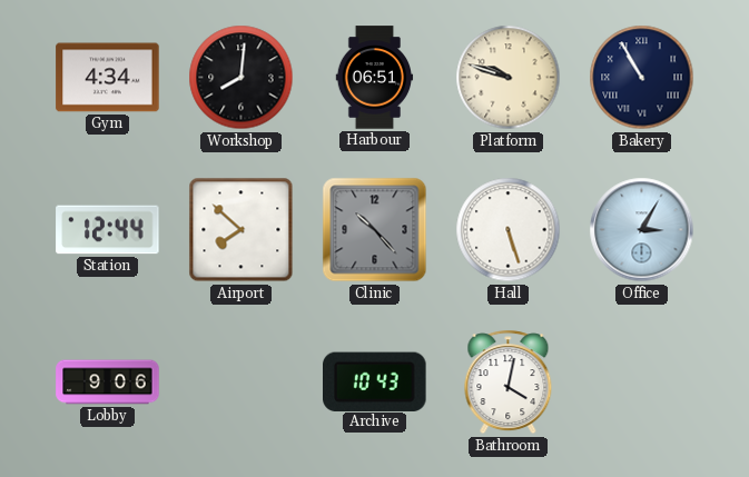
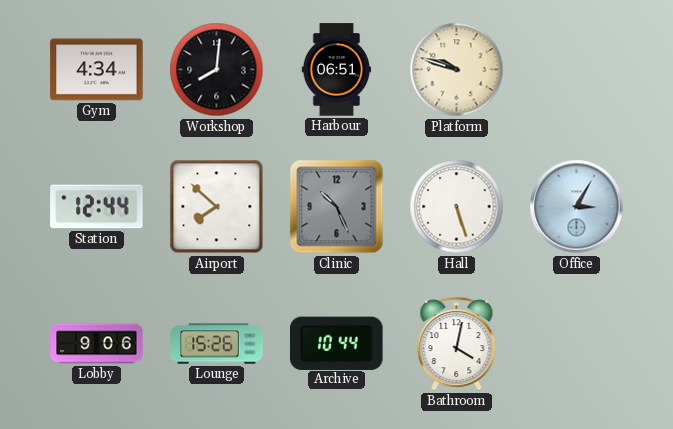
Bakery: 10:55 -> none
Clinic: 10:23 -> 10:26
Lounge: none -> 15:26
Archive: 10:43 -> 10:44
